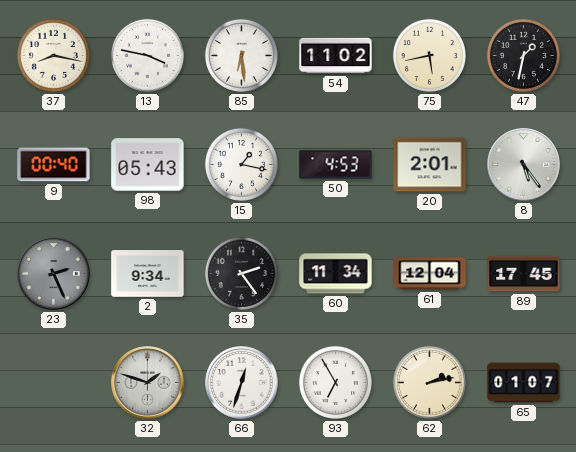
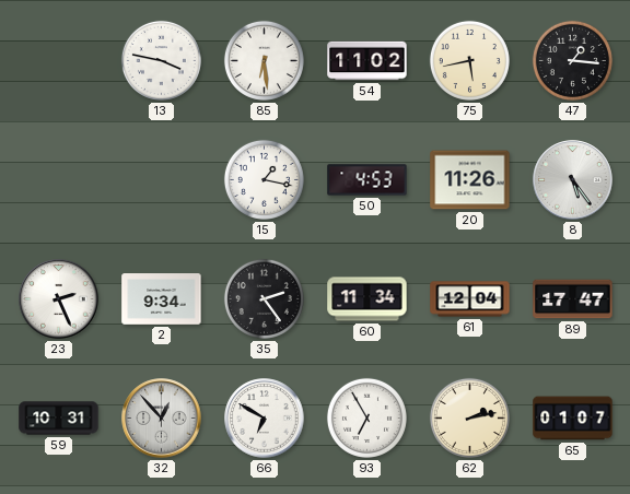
37: 8:17 -> none
47: 1:32 -> 1:16
9: 00:40 -> none
98: 05:43 -> none
20: 2:01 -> 11:26
23 dial: grey -> white
89: 17:45 -> 17:47
59: none -> 10:31
32: 1:48 -> 12:53
66: 12:33 -> 6:50
